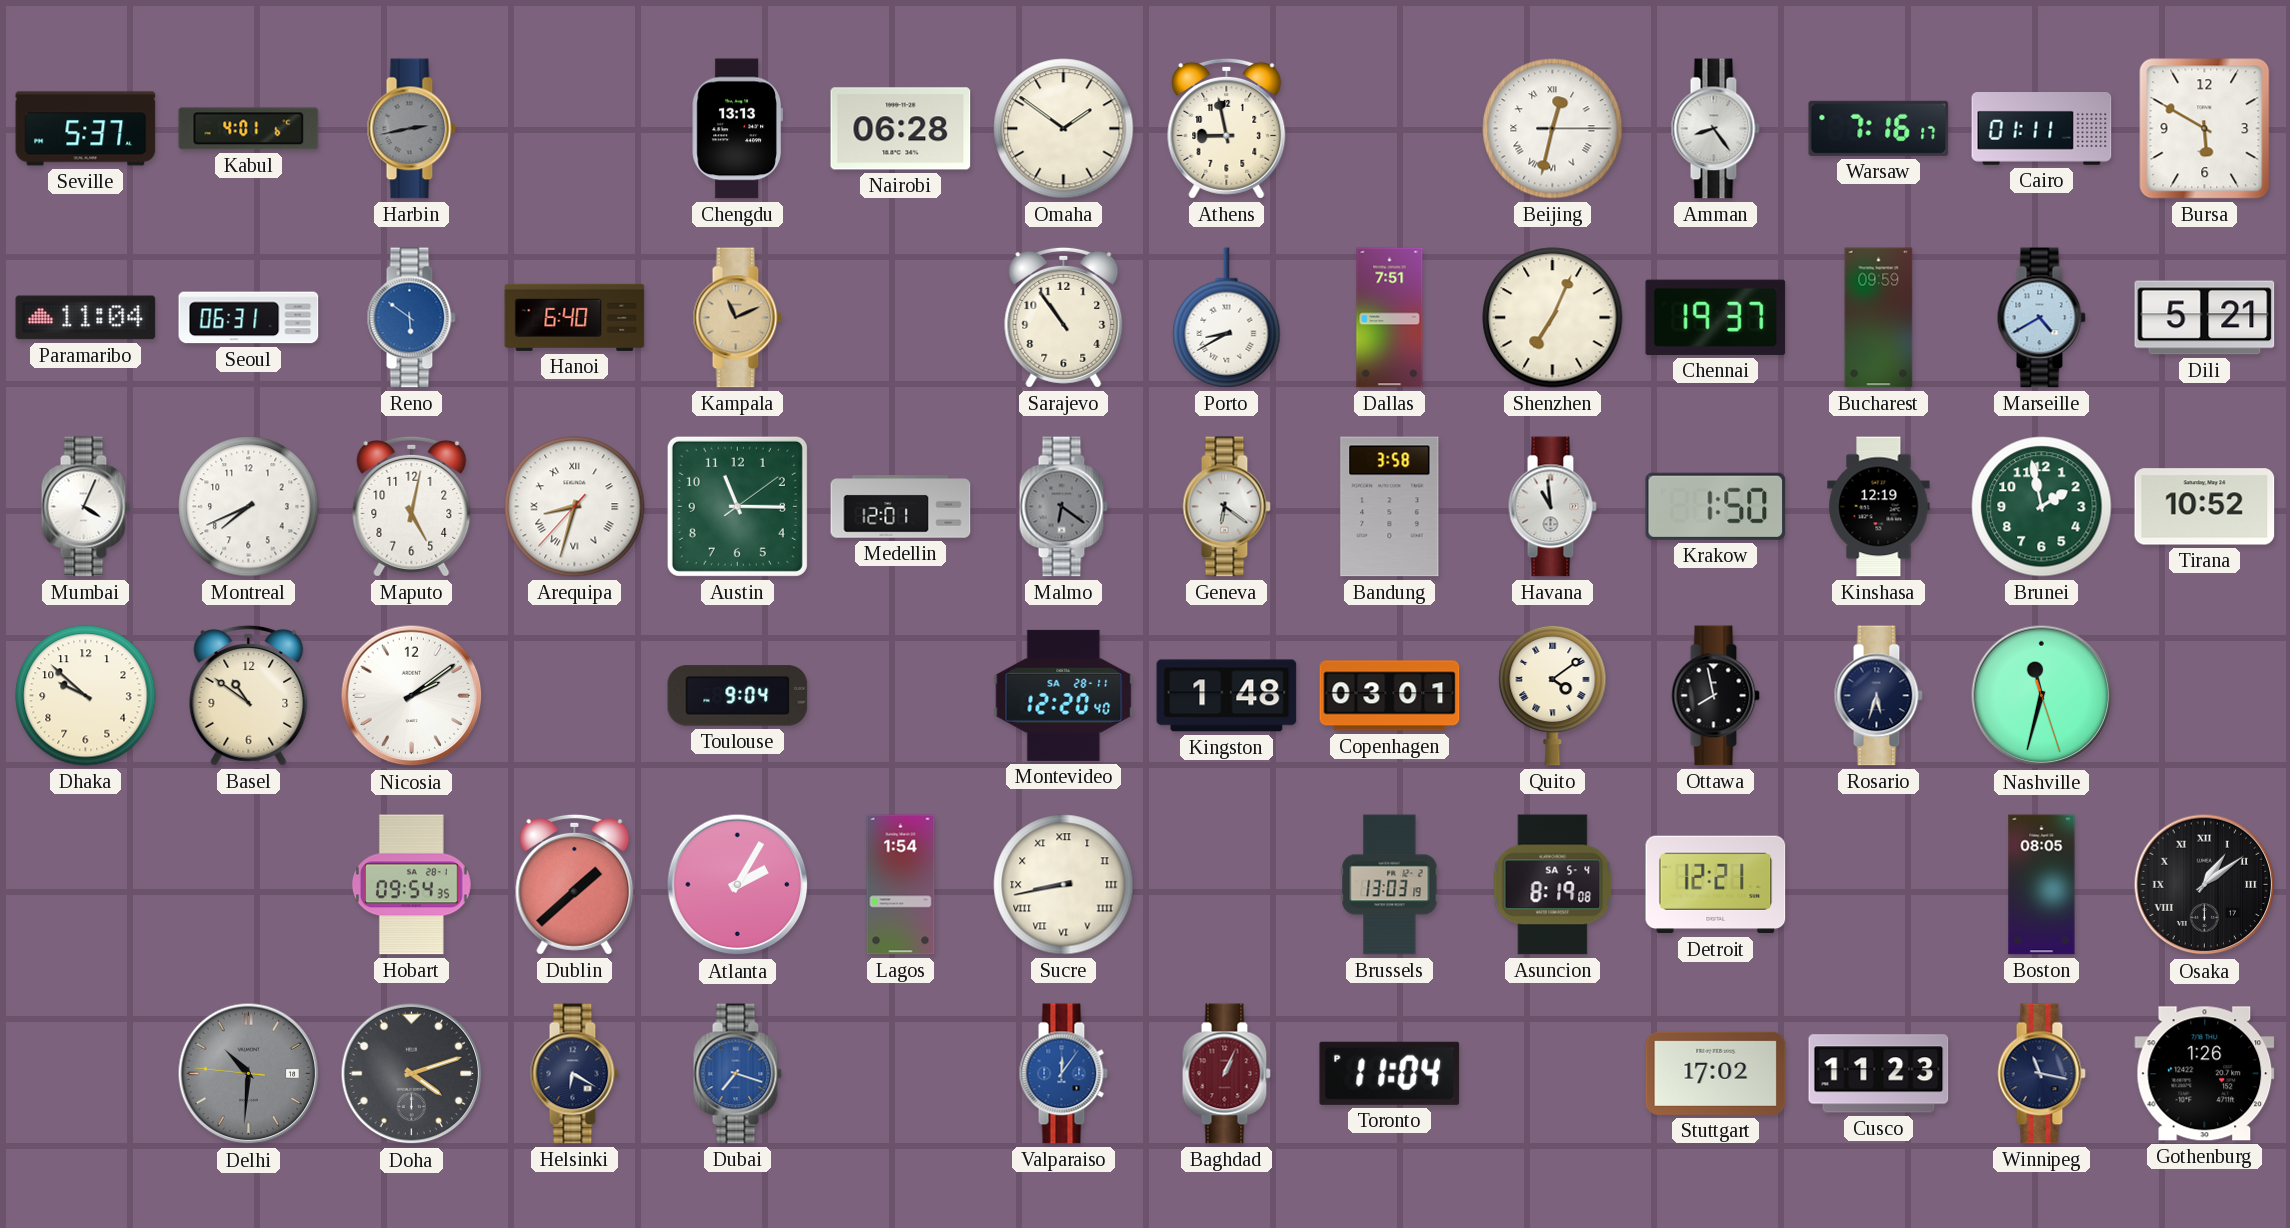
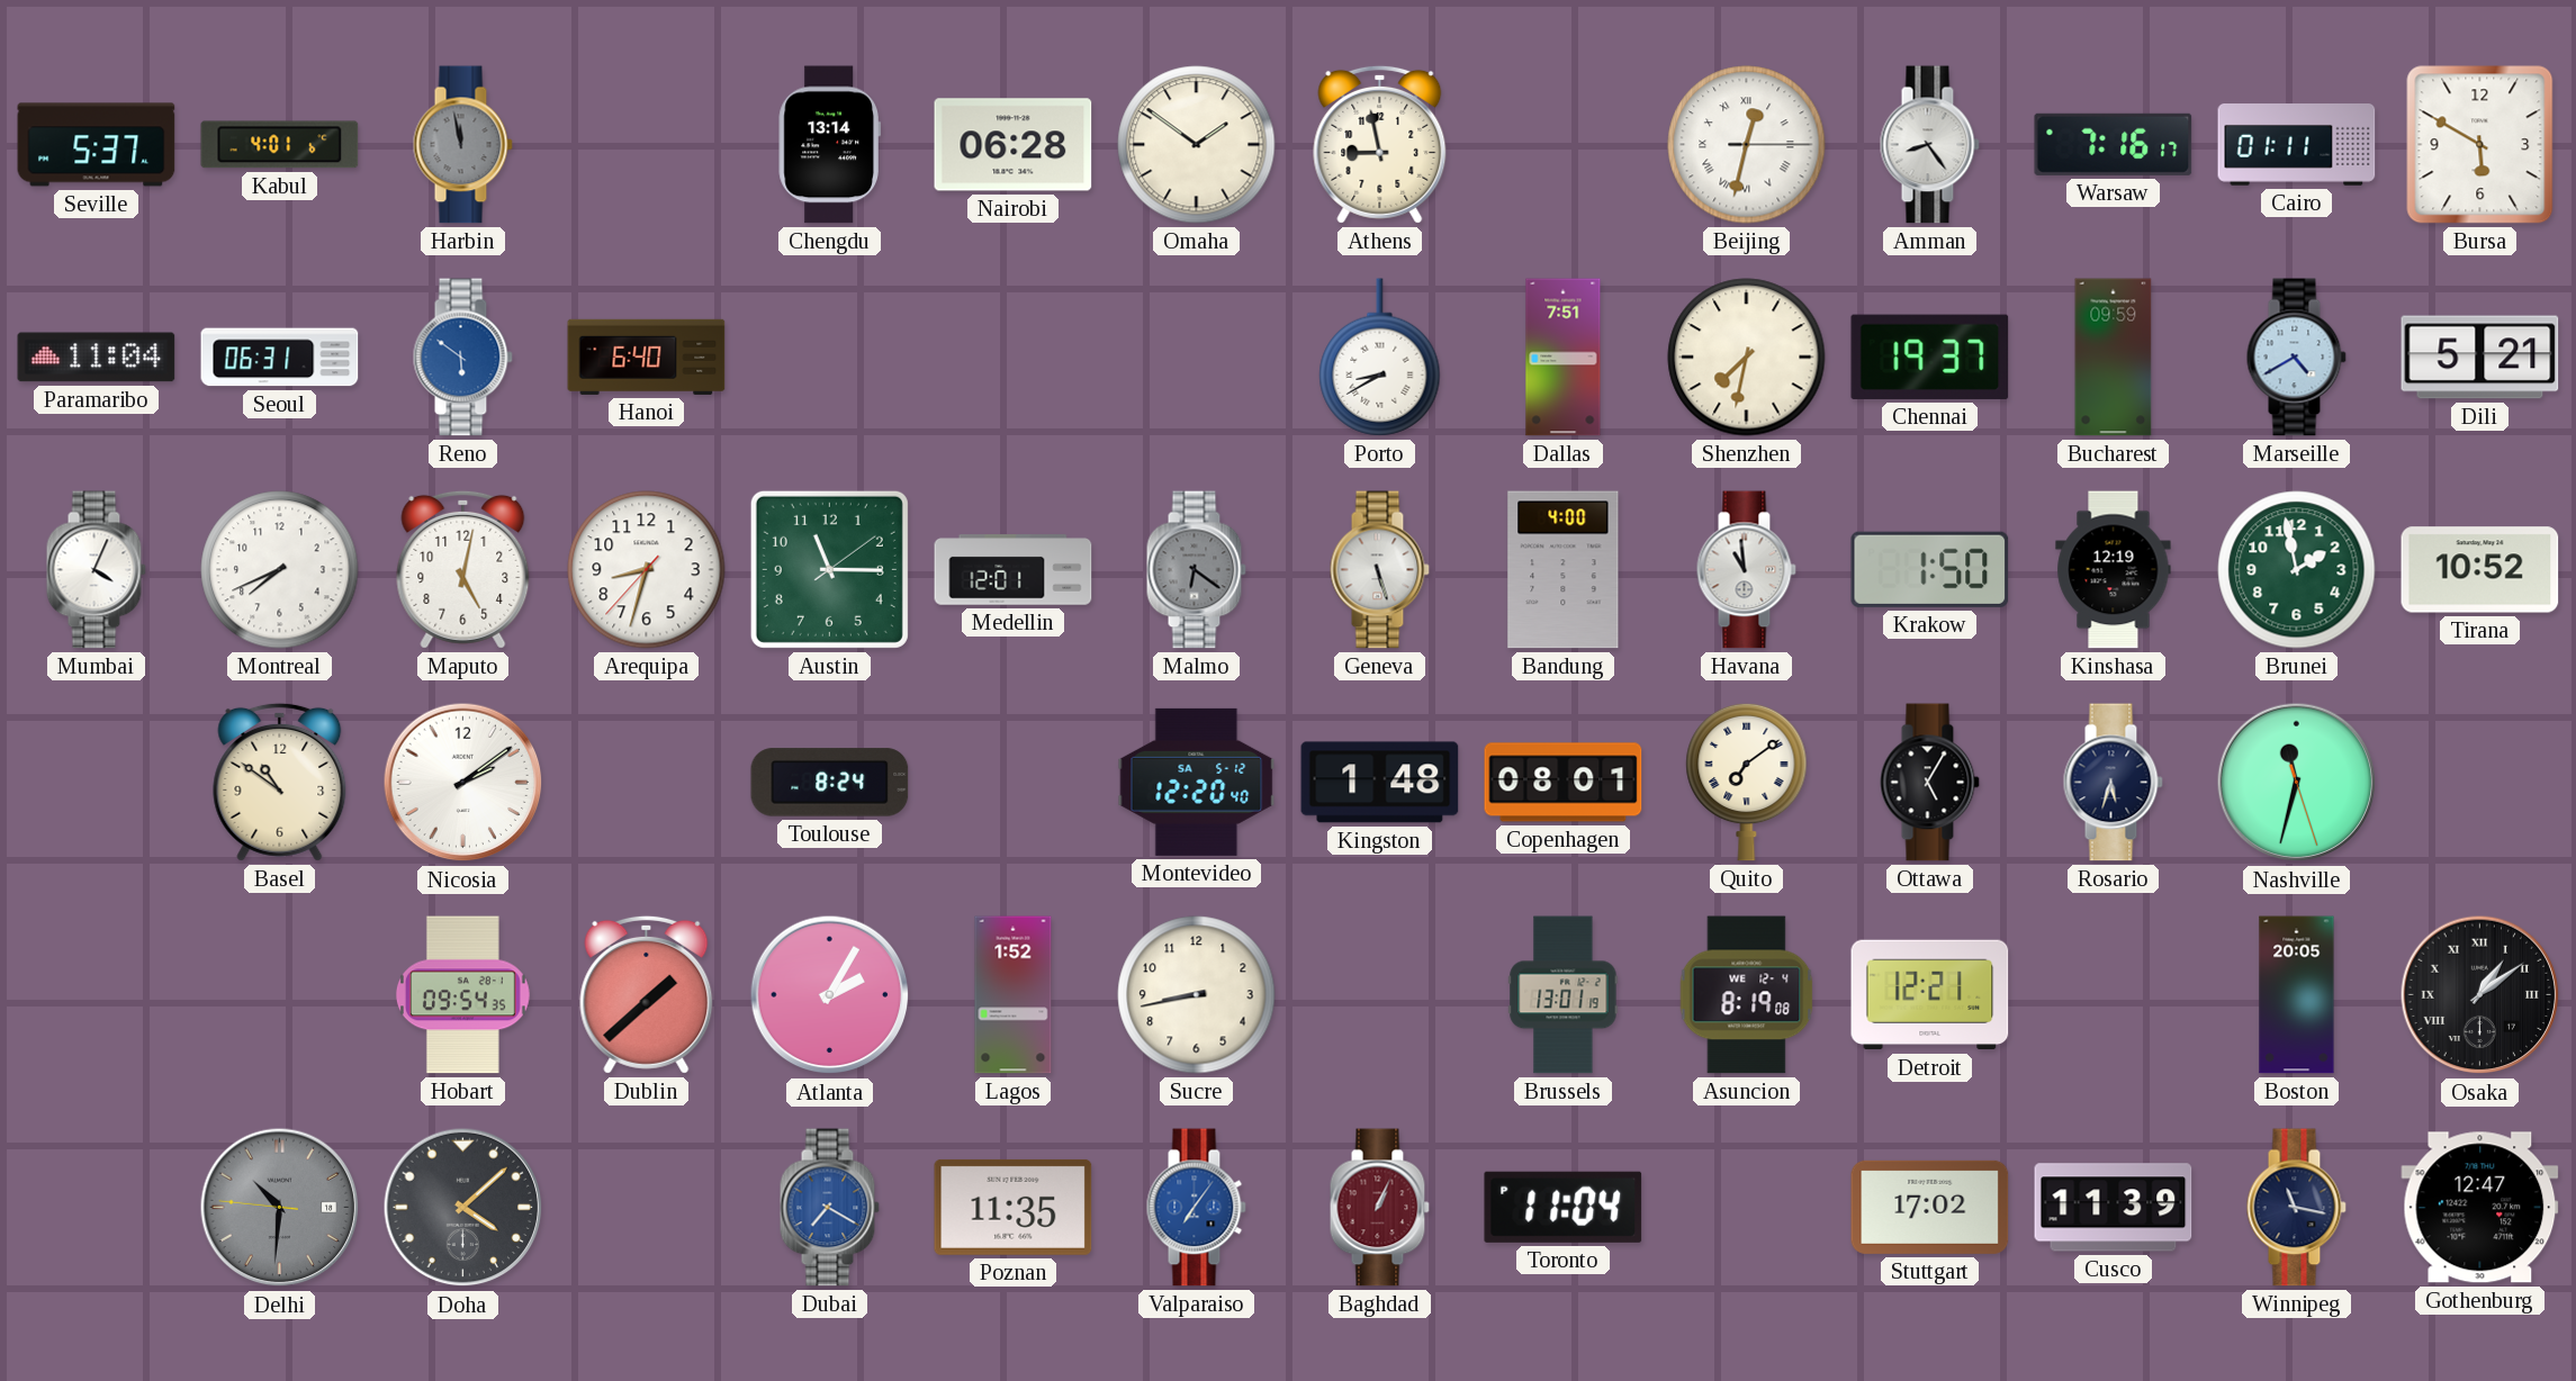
Harbin: 2:43 -> 11:58
Chengdu: 13:13 -> 13:14
Kampala: 11:11 -> none
Sarajevo: 10:54 -> none
Shenzhen: 7:04 -> 7:32
Arequipa numerals: Roman -> Arabic
Geneva: 6:21 -> 5:27
Bandung: 3:58 -> 4:00
Dhaka: 9:52 -> none
Toulouse: 9:04 -> 8:24
Montevideo date: SA 28-11 -> SA 5-12
Copenhagen: 03:01 -> 08:01
Quito: 4:09 -> 7:09
Ottawa: 7:58 -> 5:05
Lagos: 1:54 -> 1:52
Sucre numerals: Roman -> Arabic
Brussels: 13:03 -> 13:01
Asuncion date: SA 5-4 -> WE 12-4
Boston: 08:05 -> 20:05
Doha: 4:12 -> 4:08
Helsinki: 6:20 -> none
Dubai: 7:18 -> 7:20
Poznan: none -> 11:35
Valparaiso: 12:06 -> 7:06
Cusco: 11:23 -> 11:39
Gothenburg: 1:26 -> 12:47
